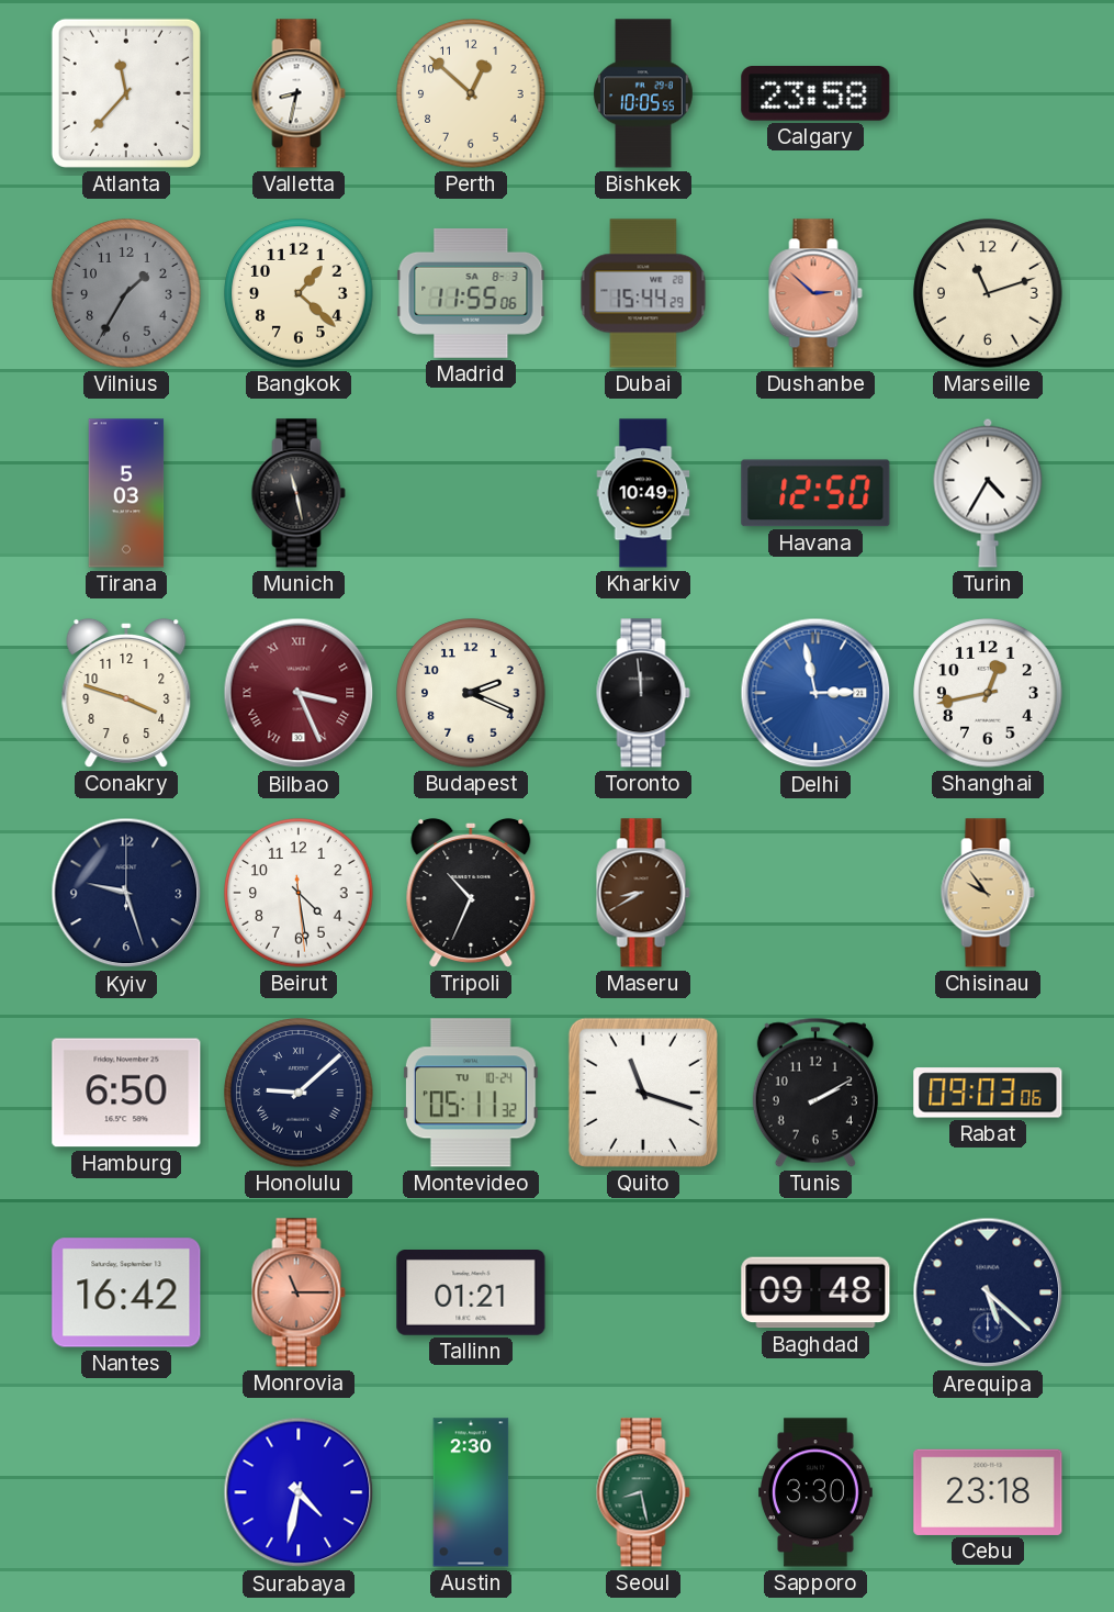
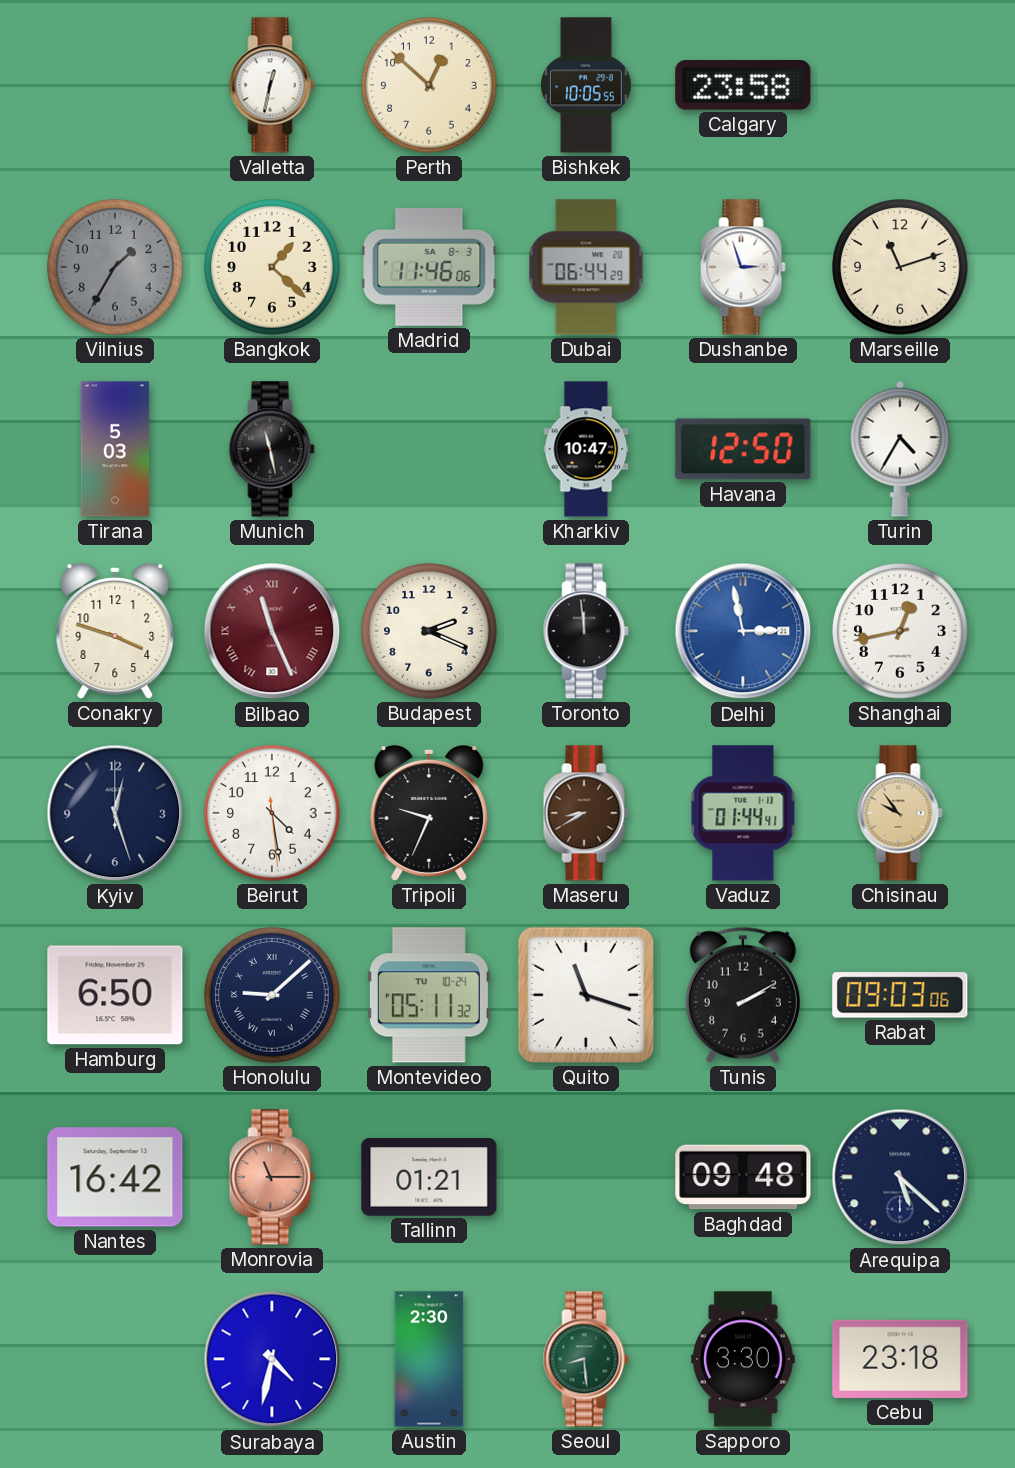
Atlanta: 11:37 -> none
Valletta: 8:32 -> 12:32
Madrid: 11:55 -> 11:46
Dubai: 15:44 -> 06:44
Dushanbe: 2:52 -> 2:57
Dushanbe dial: salmon -> white
Kharkiv: 10:49 -> 10:47
Bilbao: 3:26 -> 11:26
Kyiv: 9:27 -> 12:27
Tripoli: 10:34 -> 9:34
Vaduz: none -> 01:44
Seoul: 8:28 -> 8:29
